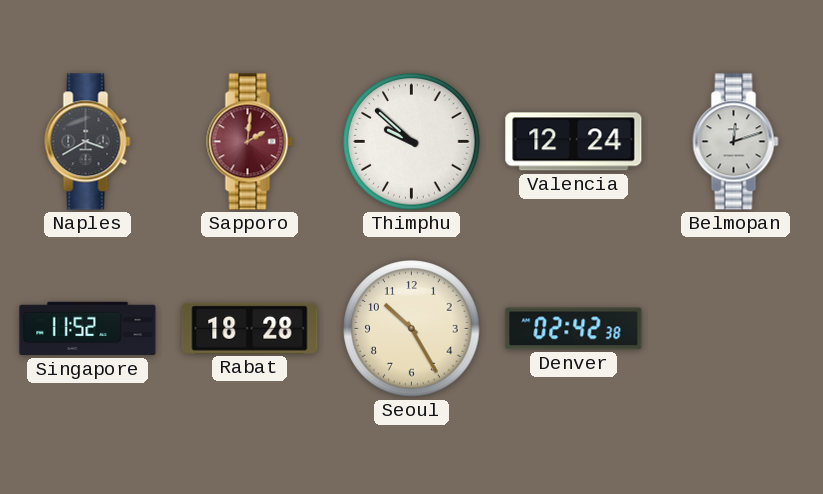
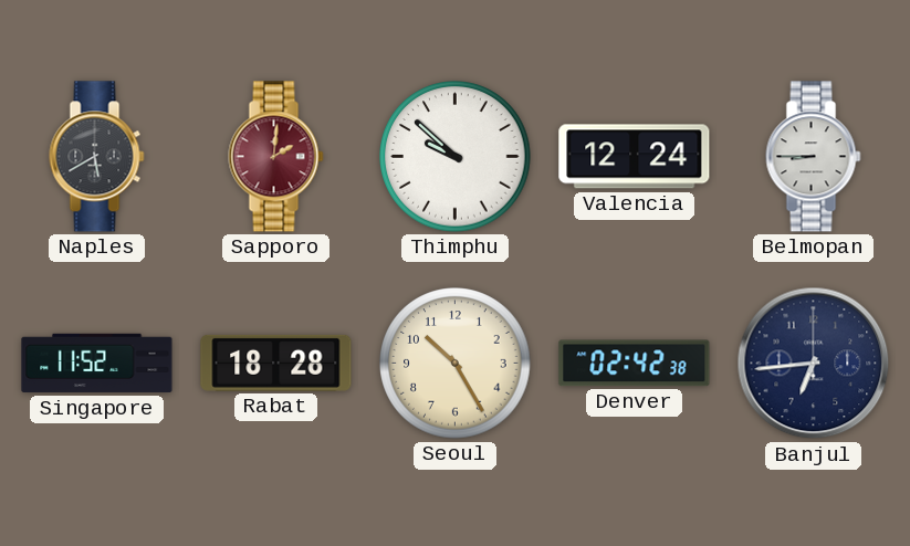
Naples: 3:40 -> 5:40
Belmopan: 12:12 -> 8:45
Banjul: none -> 6:44
